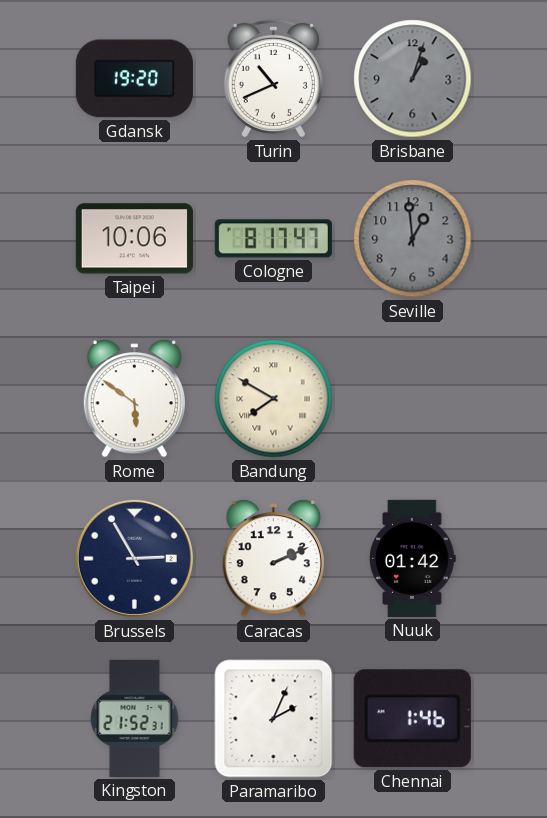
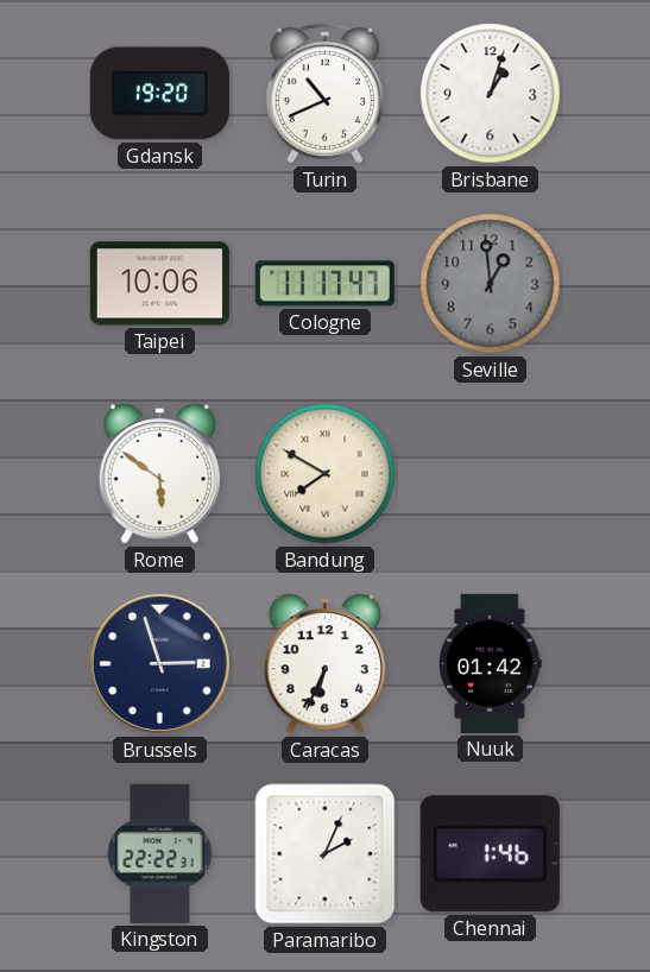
Brisbane dial: grey -> white
Cologne: 8:17 -> 11:17
Brussels: 2:55 -> 2:57
Caracas: 2:11 -> 6:34
Kingston: 21:52 -> 22:22
